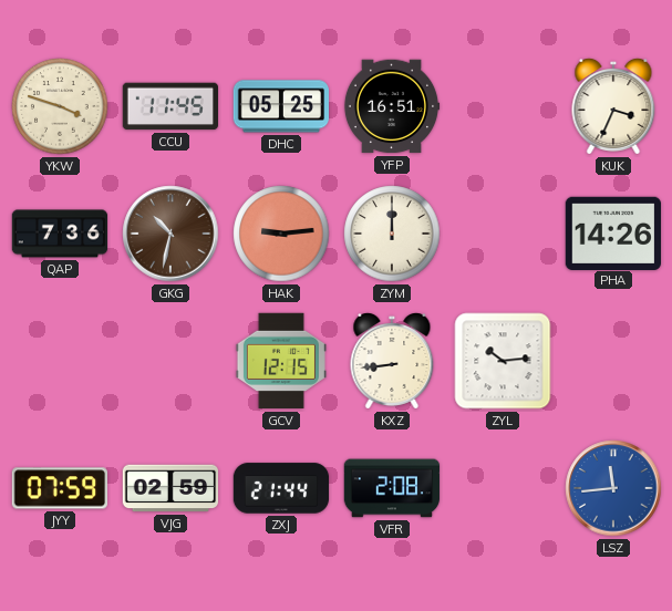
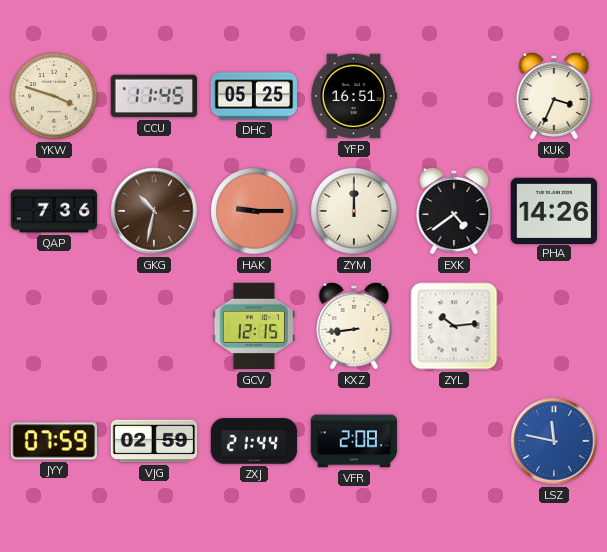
HAK: 9:14 -> 9:15
EXK: none -> 4:39
LSZ: 11:44 -> 11:47
